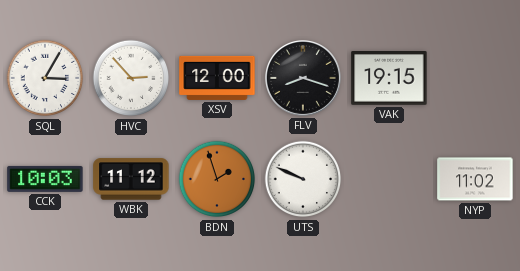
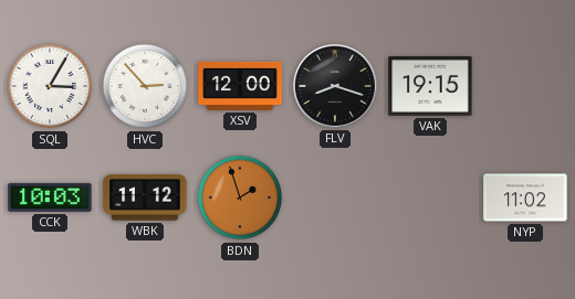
UTS: 9:49 -> none
